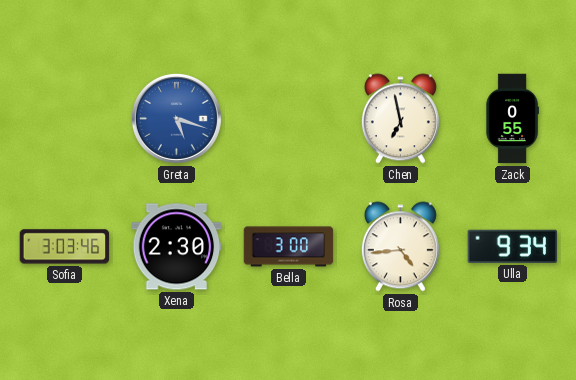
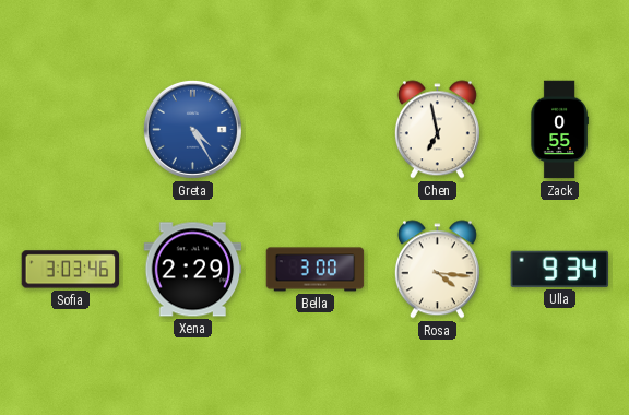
Greta: 5:18 -> 4:25
Xena: 2:30 -> 2:29
Rosa: 4:44 -> 4:16
